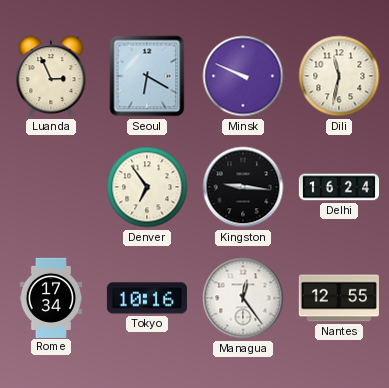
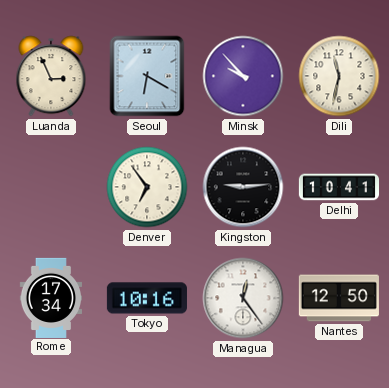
Minsk: 9:49 -> 9:53
Kingston: 9:16 -> 9:14
Delhi: 16:24 -> 10:41
Nantes: 12:55 -> 12:50
